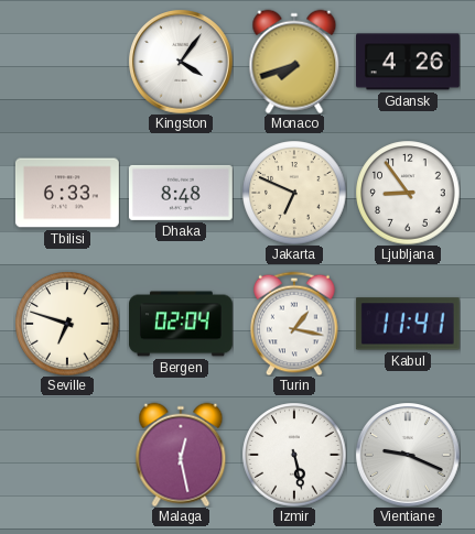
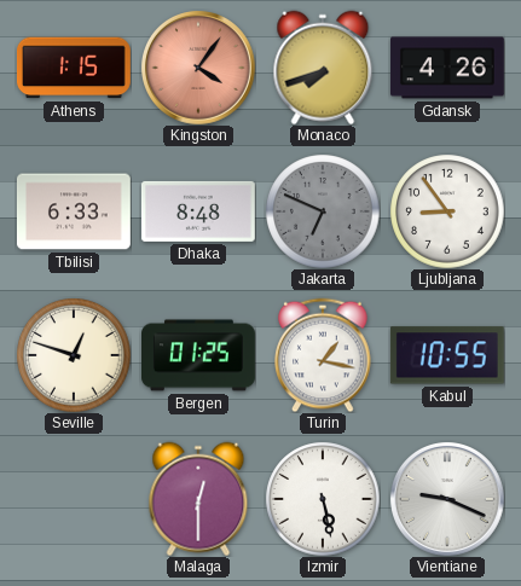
Athens: none -> 1:15
Kingston dial: white -> salmon
Jakarta dial: cream -> grey
Seville: 6:48 -> 12:48
Bergen: 02:04 -> 01:25
Kabul: 11:41 -> 10:55
Malaga: 12:28 -> 12:30
